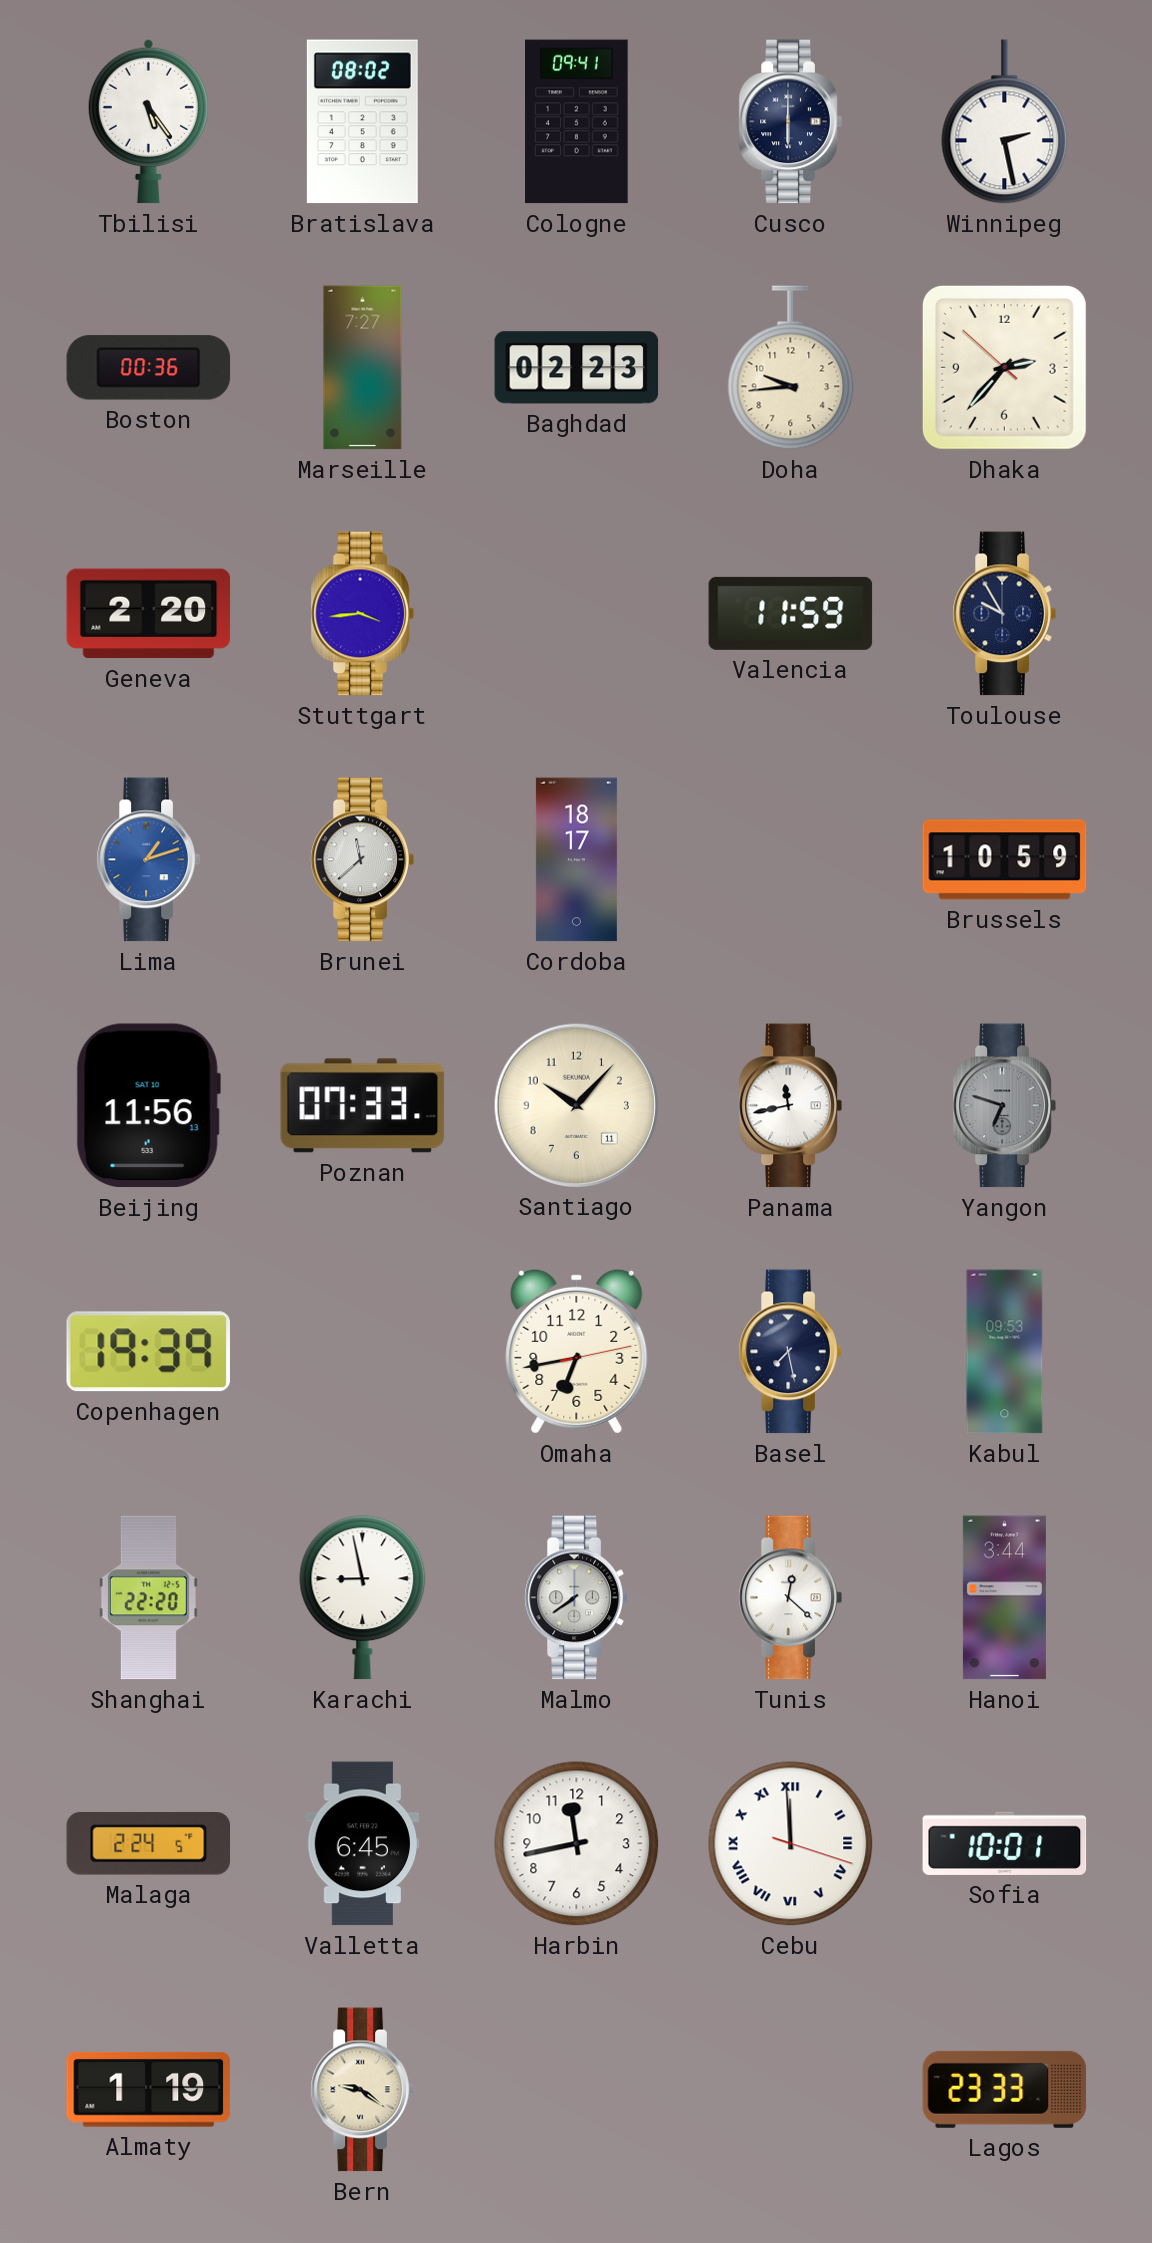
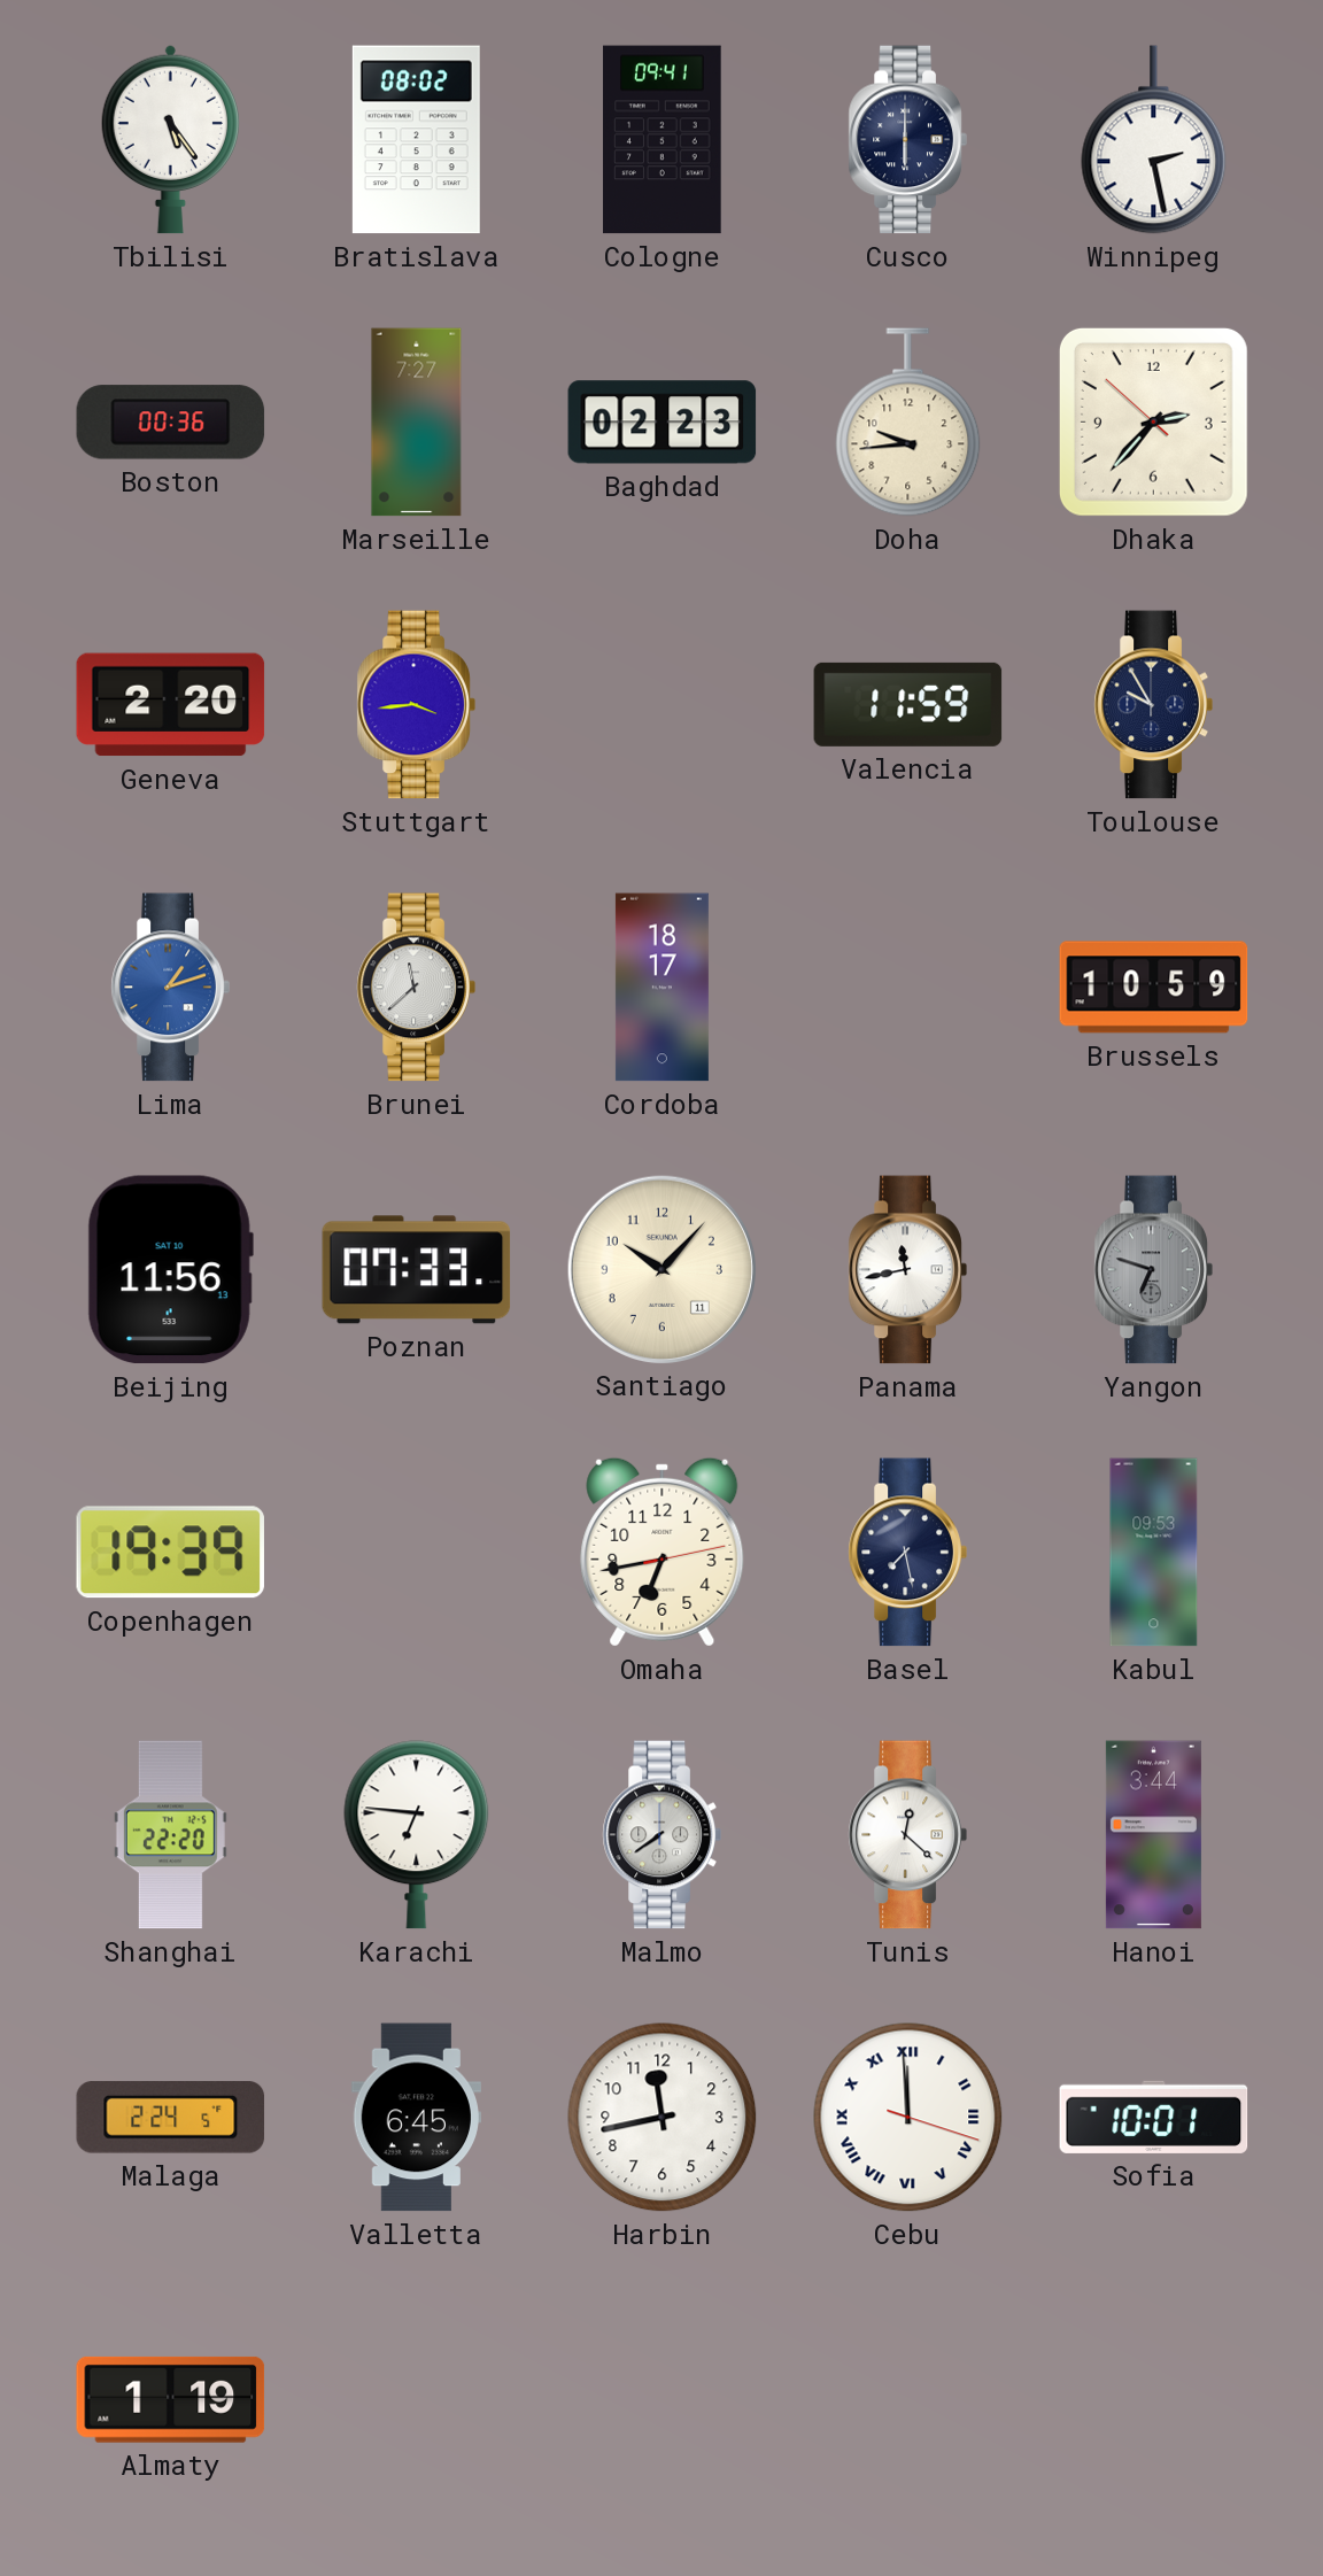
Karachi: 8:58 -> 6:46
Bern: 9:21 -> none
Lagos: 23:33 -> none
